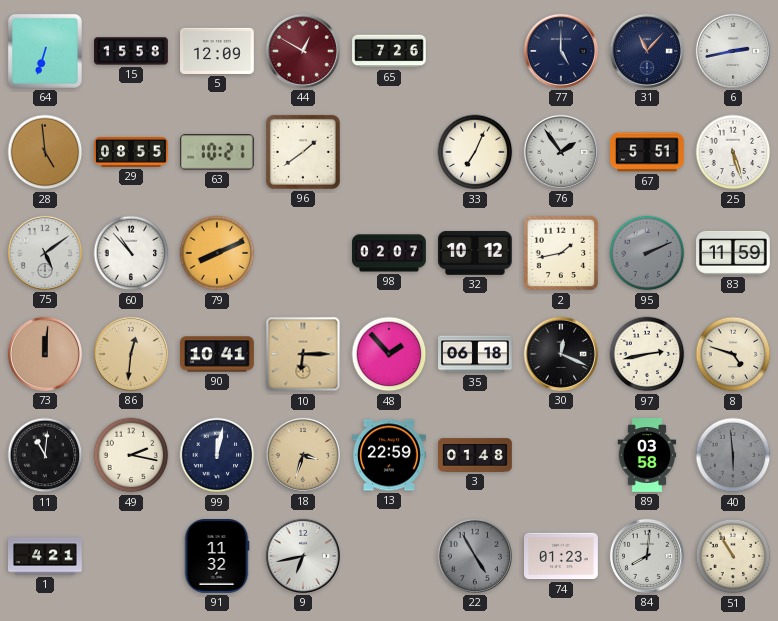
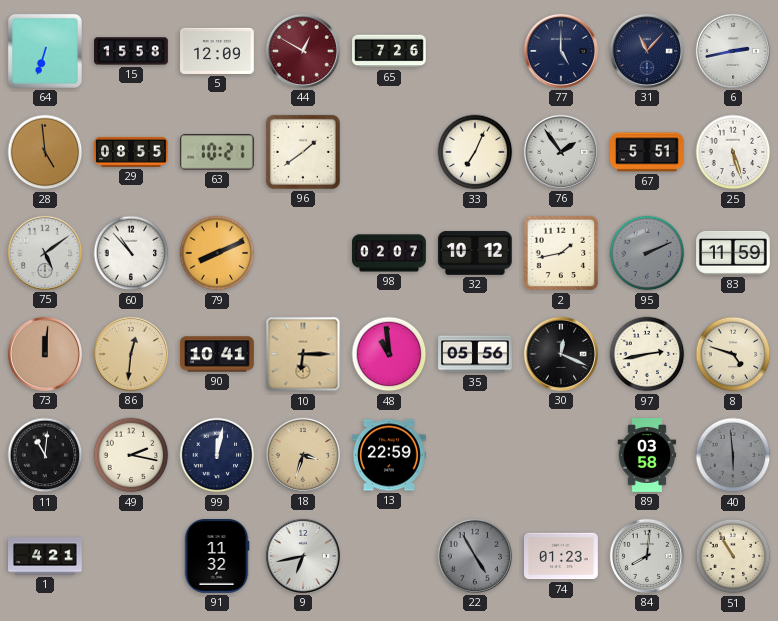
48: 1:53 -> 10:59
35: 06:18 -> 05:56
3: 01:48 -> none
